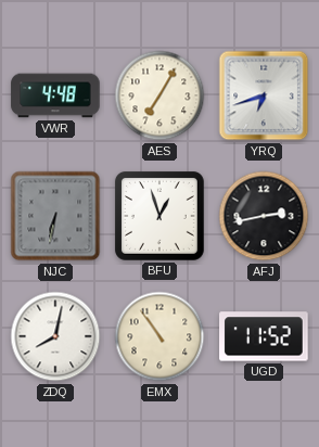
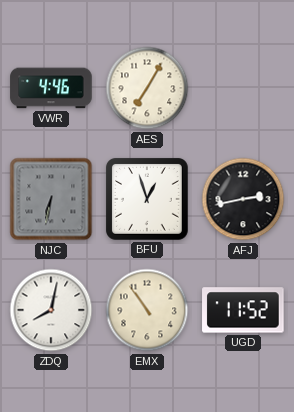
VWR: 4:48 -> 4:46
YRQ: 6:42 -> none
